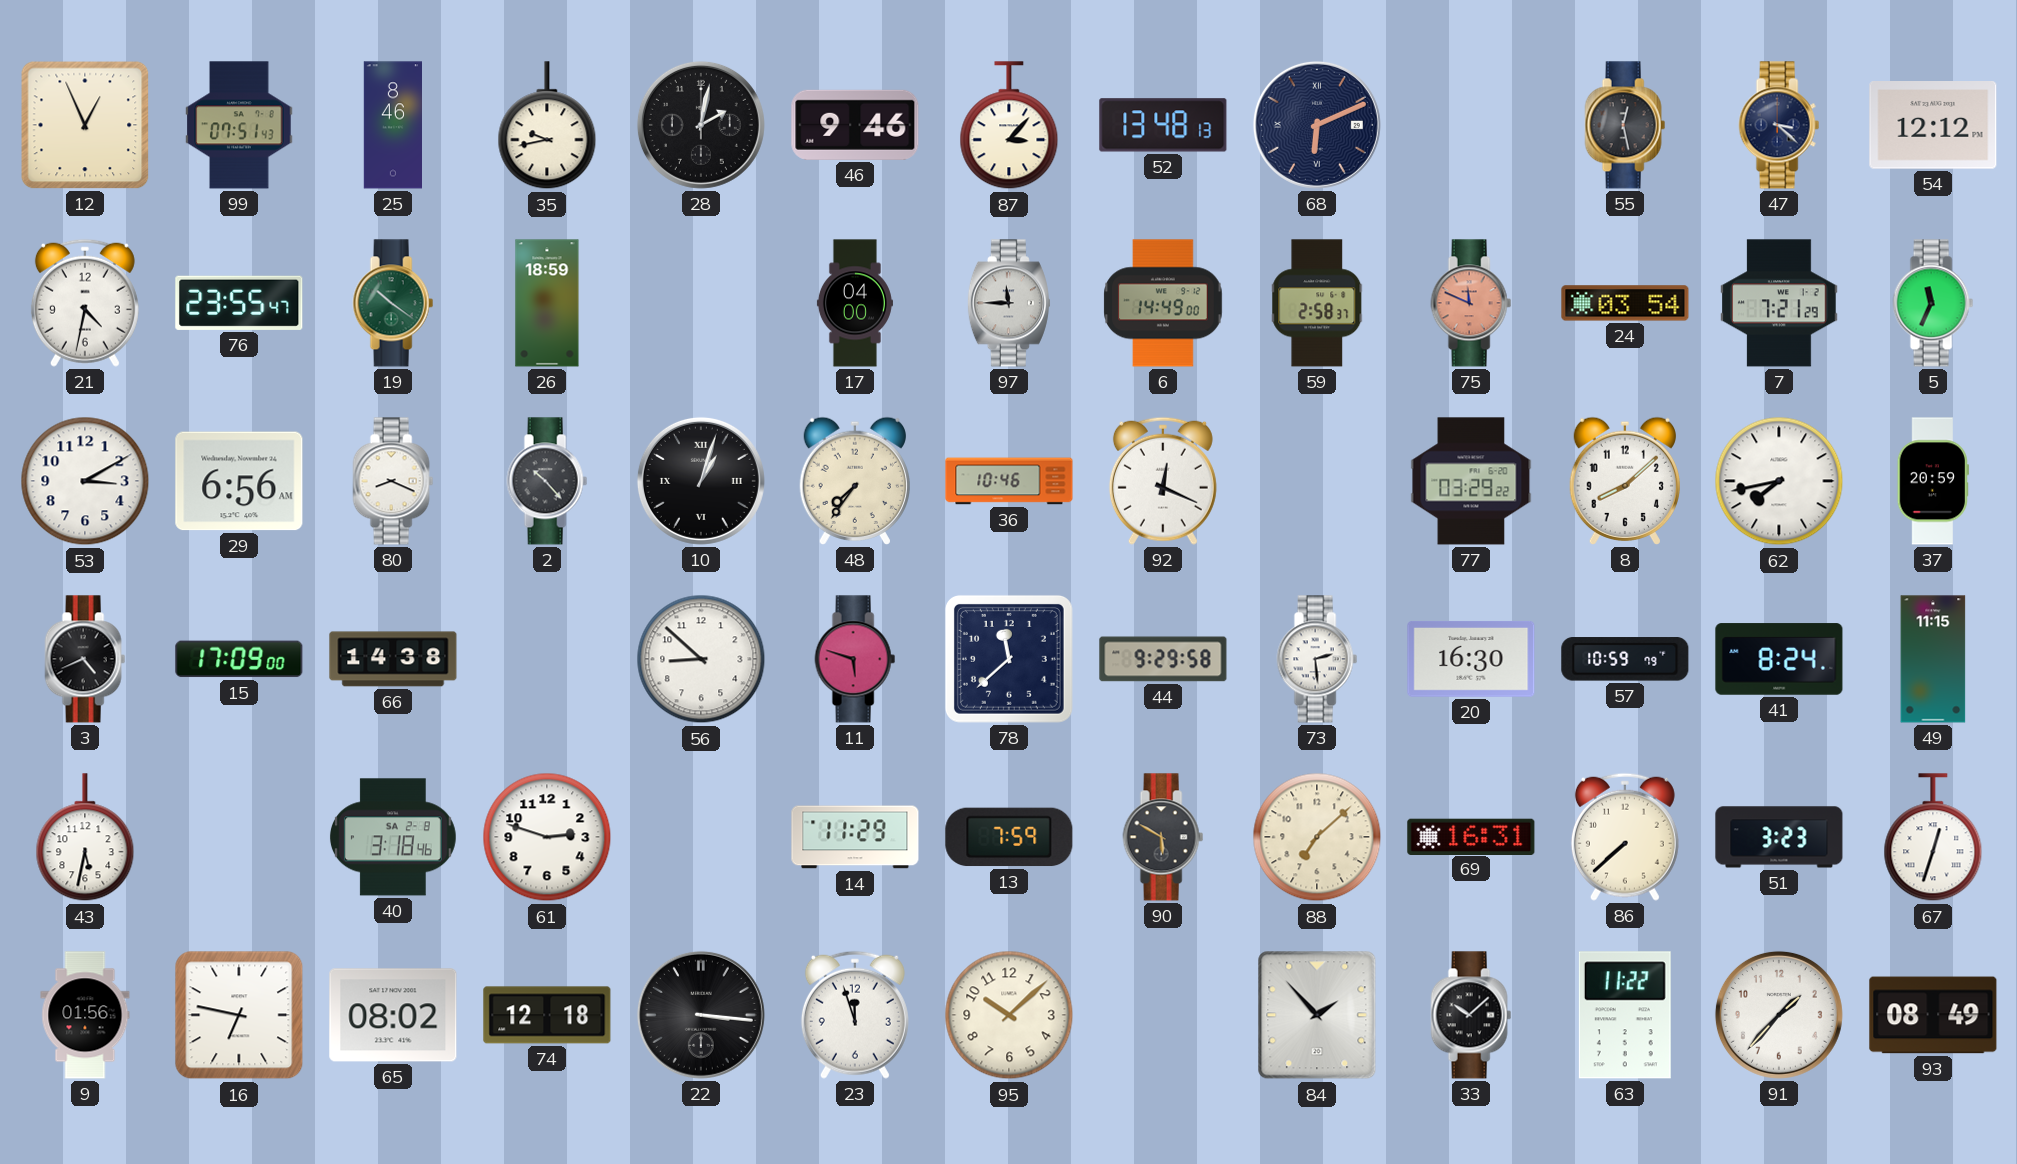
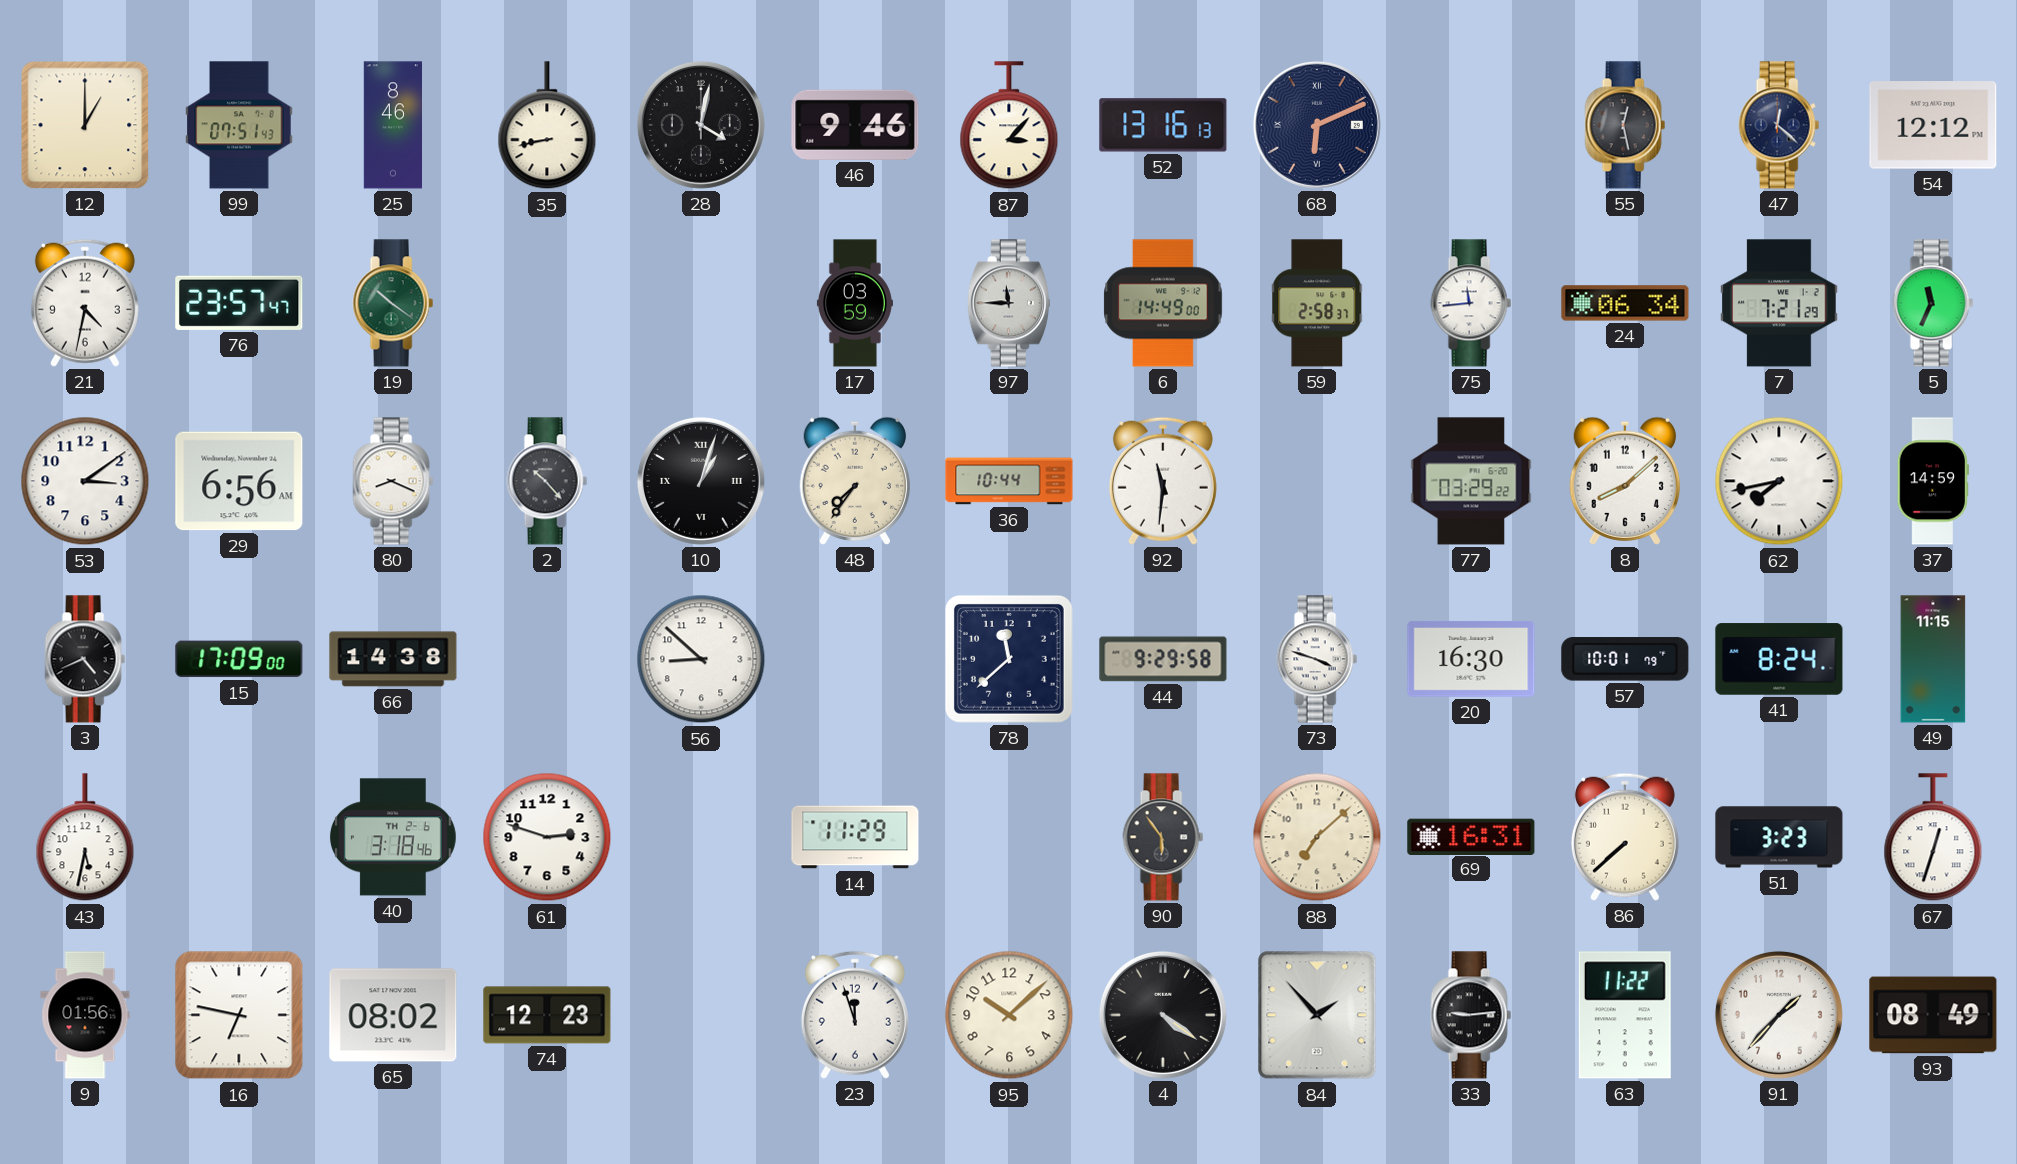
12: 12:56 -> 1:00
35: 9:43 -> 8:43
28: 2:02 -> 4:02
52: 13:48 -> 13:16
47: 3:22 -> 12:22
76: 23:55 -> 23:57
26: 18:59 -> none
17: 04:00 -> 03:59
75: 11:49 -> 11:44
75 dial: salmon -> white
24: 03:54 -> 06:34
53: 3:10 -> 3:09
36: 10:46 -> 10:44
92: 12:19 -> 11:31
37: 20:59 -> 14:59
11: 5:48 -> none
73: 2:29 -> 3:48
57: 10:59 -> 10:01
40 date: SA 2-8 -> TH 2-6
13: 7:59 -> none
90: 5:50 -> 5:54
74: 12:18 -> 12:23
22: 3:16 -> none
4: none -> 4:21
33: 10:08 -> 9:14
